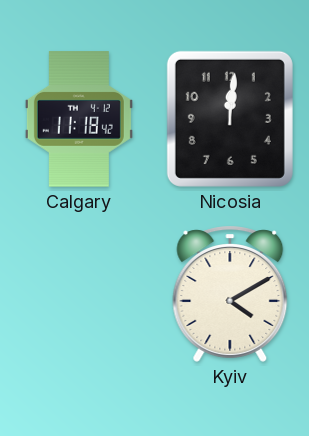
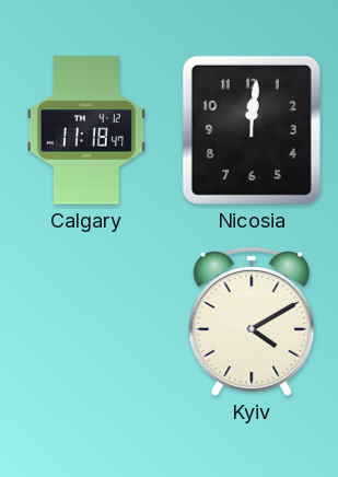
Calgary: 11:18:42 -> 11:18:47
